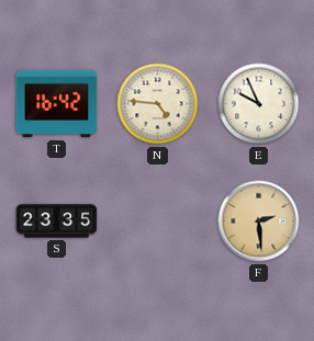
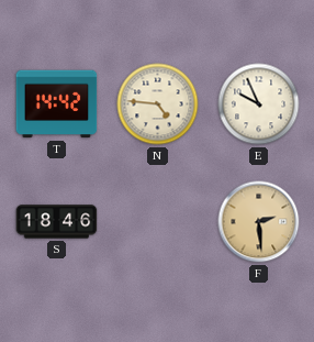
T: 16:42 -> 14:42
S: 23:35 -> 18:46
